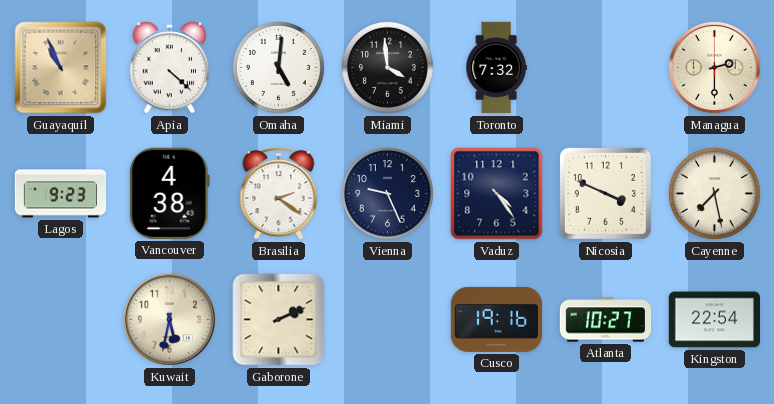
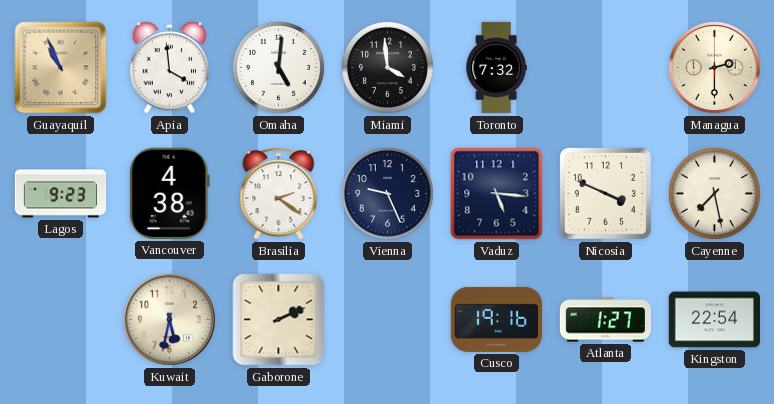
Apia: 4:22 -> 3:59
Vaduz: 4:24 -> 5:16
Atlanta: 10:27 -> 1:27
